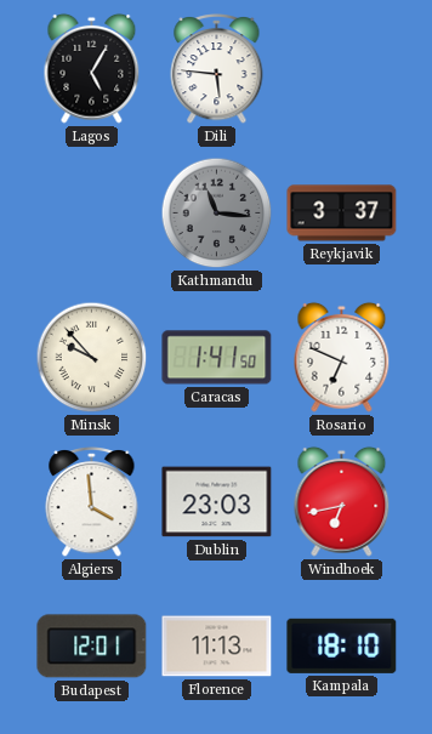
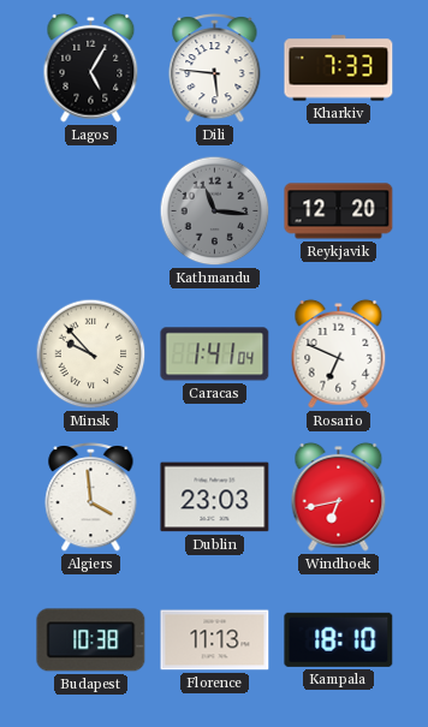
Kharkiv: none -> 7:33
Reykjavik: 3:37 -> 12:20
Caracas: 1:41:50 -> 1:41:04
Budapest: 12:01 -> 10:38
